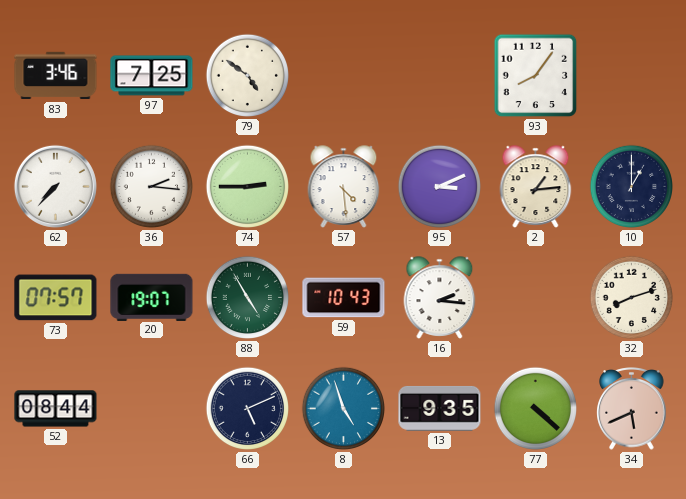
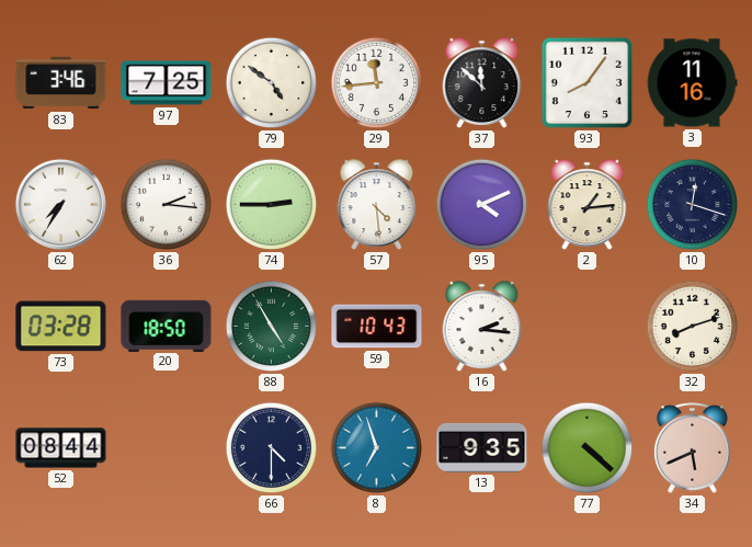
29: none -> 11:44
37: none -> 11:52
3: none -> 11:16
62: 7:37 -> 7:35
95: 3:11 -> 4:11
10: 1:00 -> 12:18
73: 07:57 -> 03:28
20: 19:07 -> 18:50
66: 5:11 -> 4:30
8: 4:57 -> 6:57
